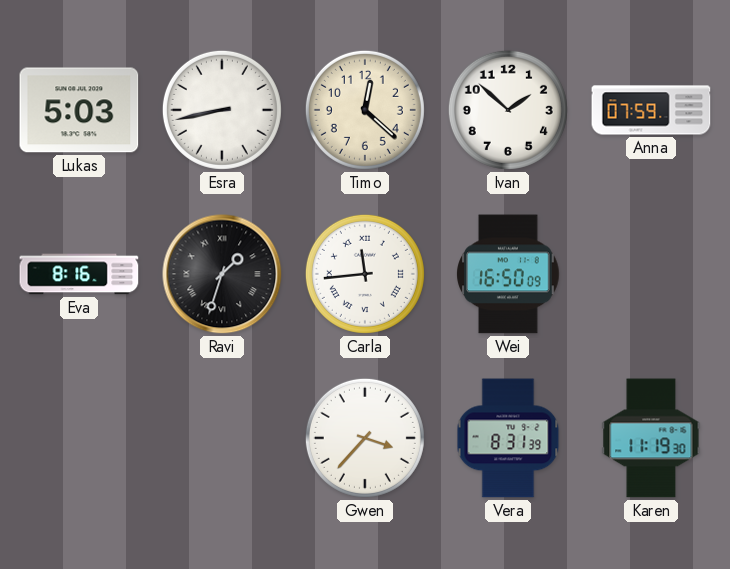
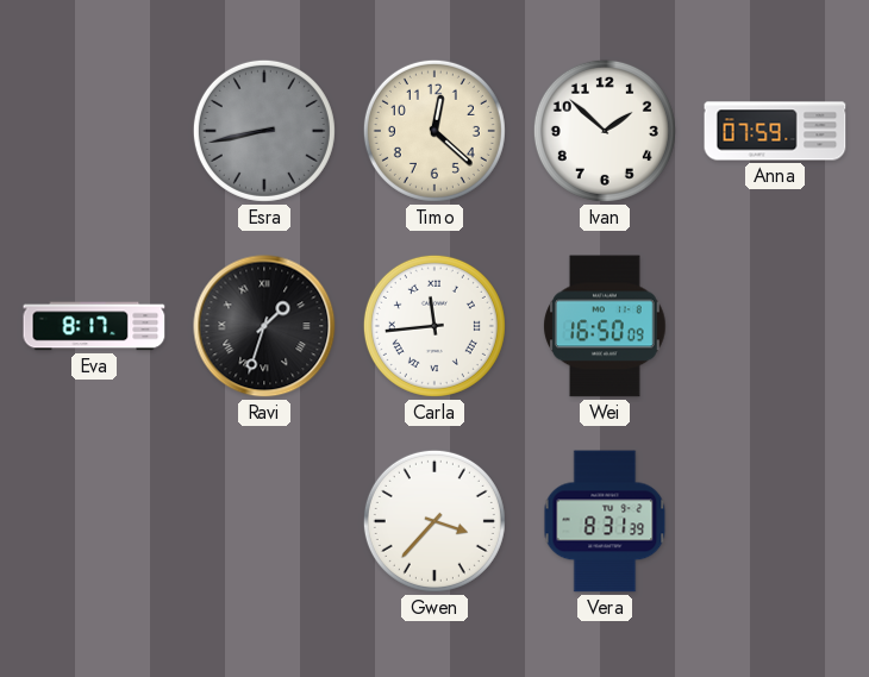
Lukas: 5:03 -> none
Esra dial: white -> grey
Eva: 8:16 -> 8:17
Karen: 11:19 -> none
